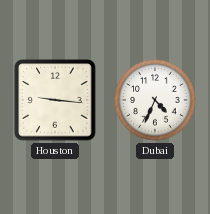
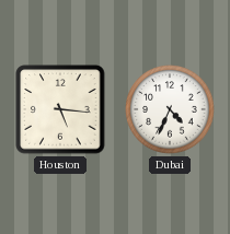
Houston: 9:16 -> 5:16
